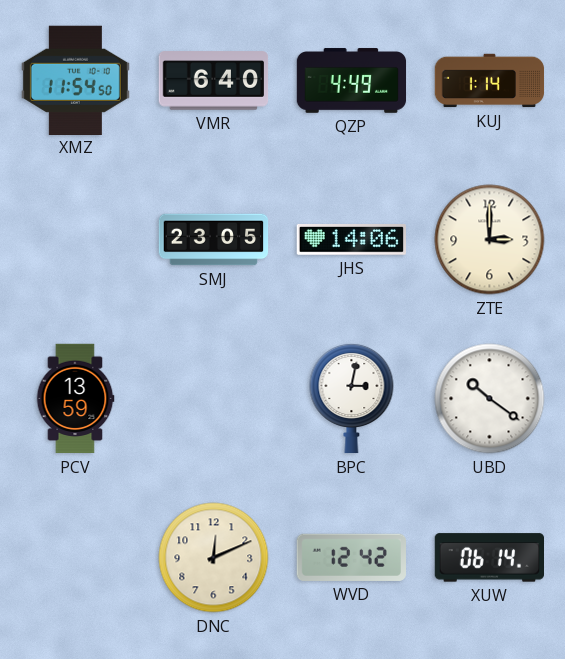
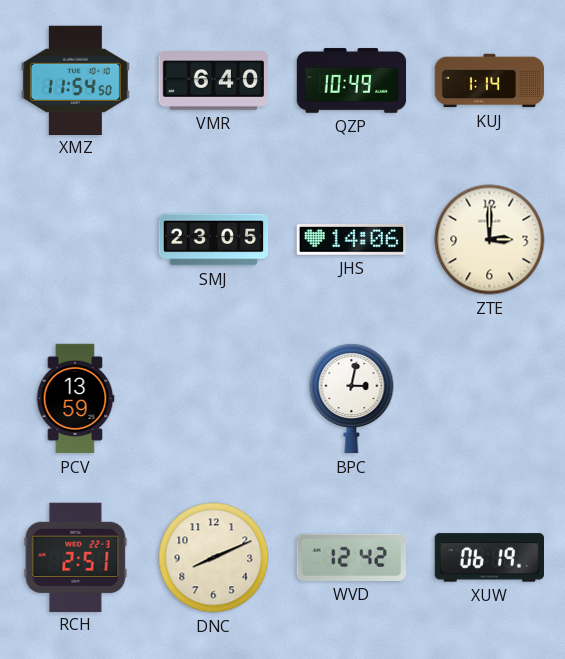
QZP: 4:49 -> 10:49
UBD: 10:21 -> none
RCH: none -> 2:51
DNC: 12:11 -> 8:11
XUW: 06:14 -> 06:19
